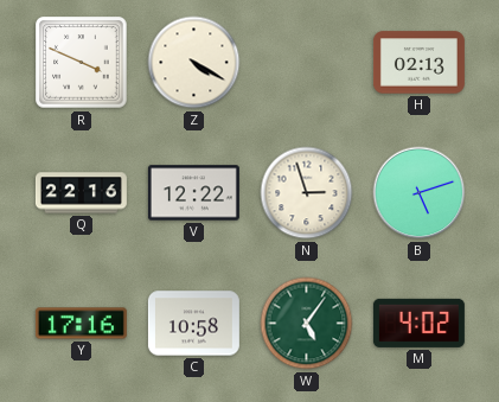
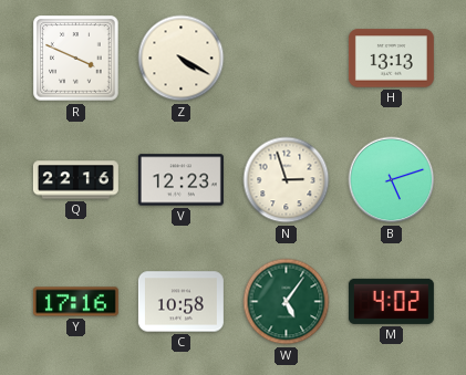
H: 02:13 -> 13:13
V: 12:22 -> 12:23
